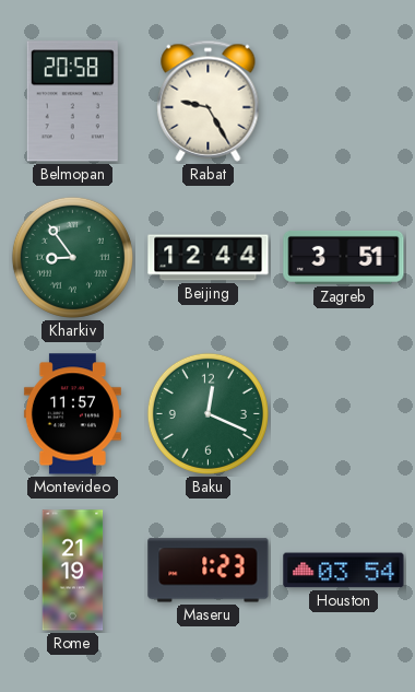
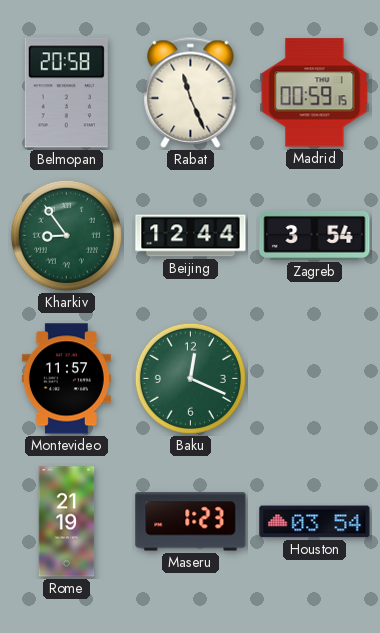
Rabat: 9:25 -> 11:26
Madrid: none -> 00:59
Zagreb: 3:51 -> 3:54
